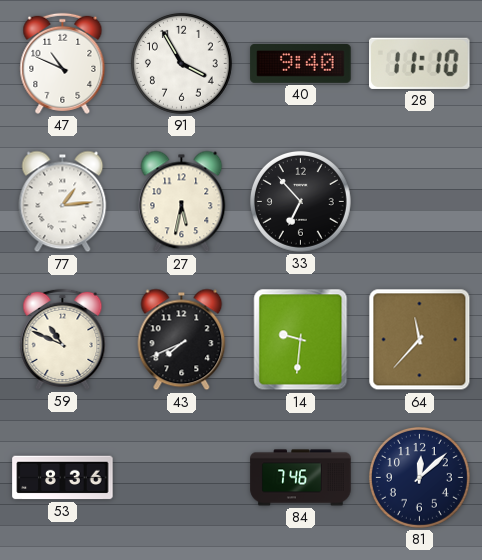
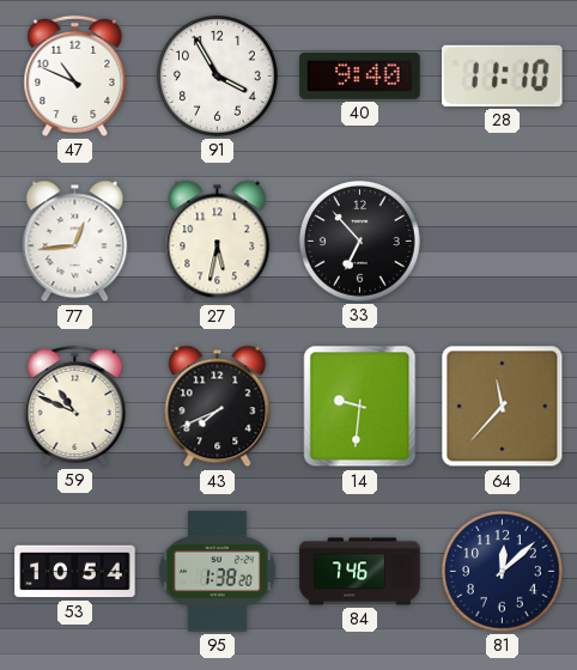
77: 1:14 -> 12:44
53: 8:36 -> 10:54
95: none -> 1:38
